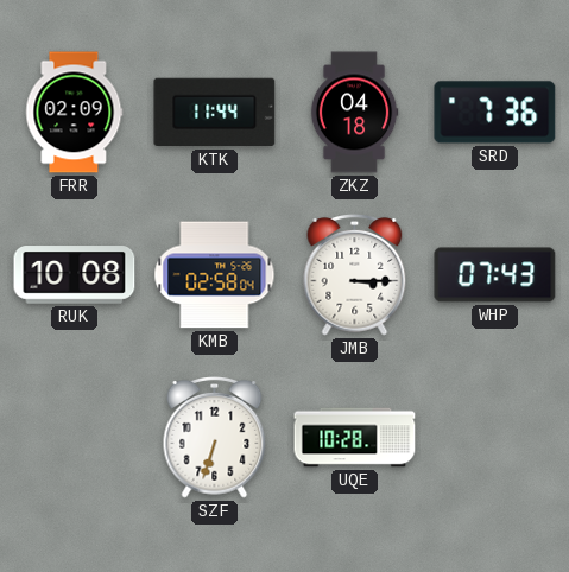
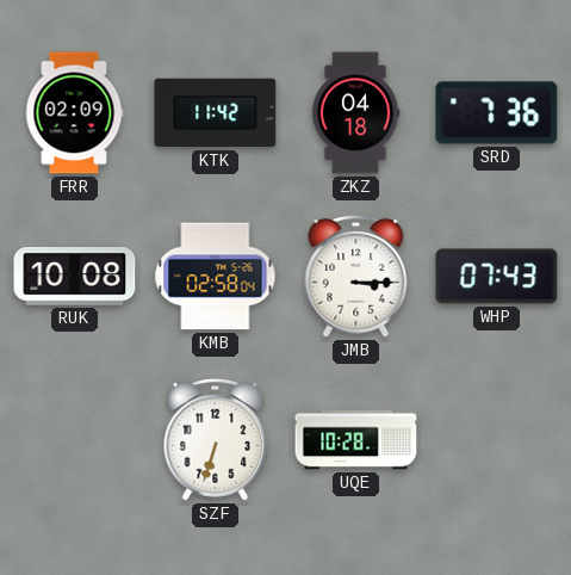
KTK: 11:44 -> 11:42
